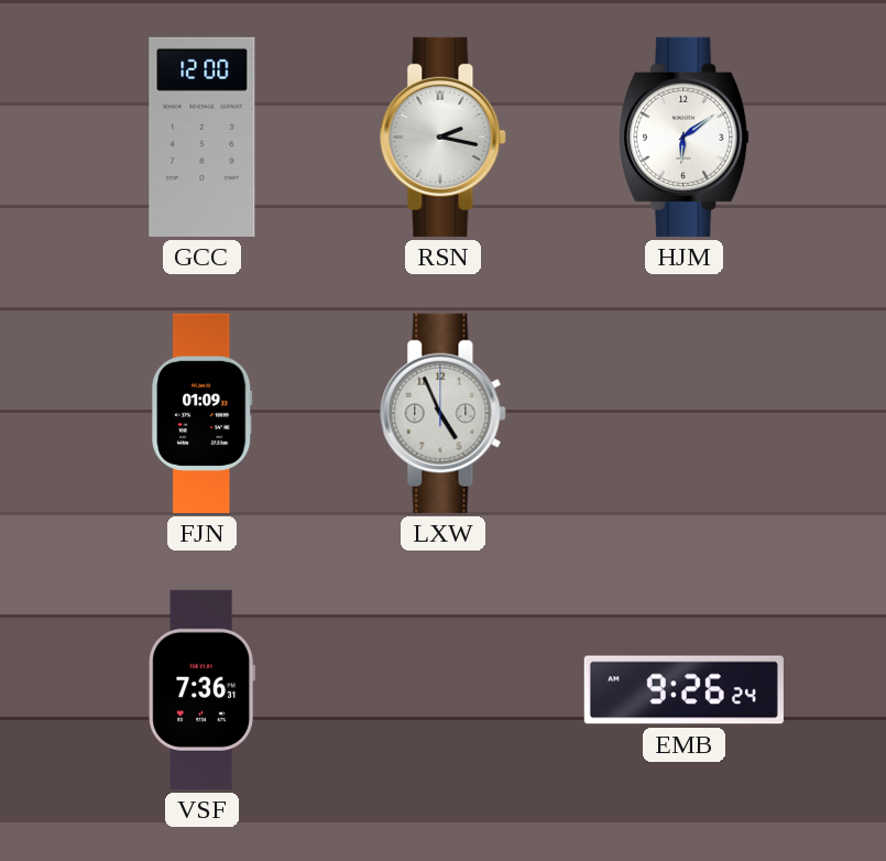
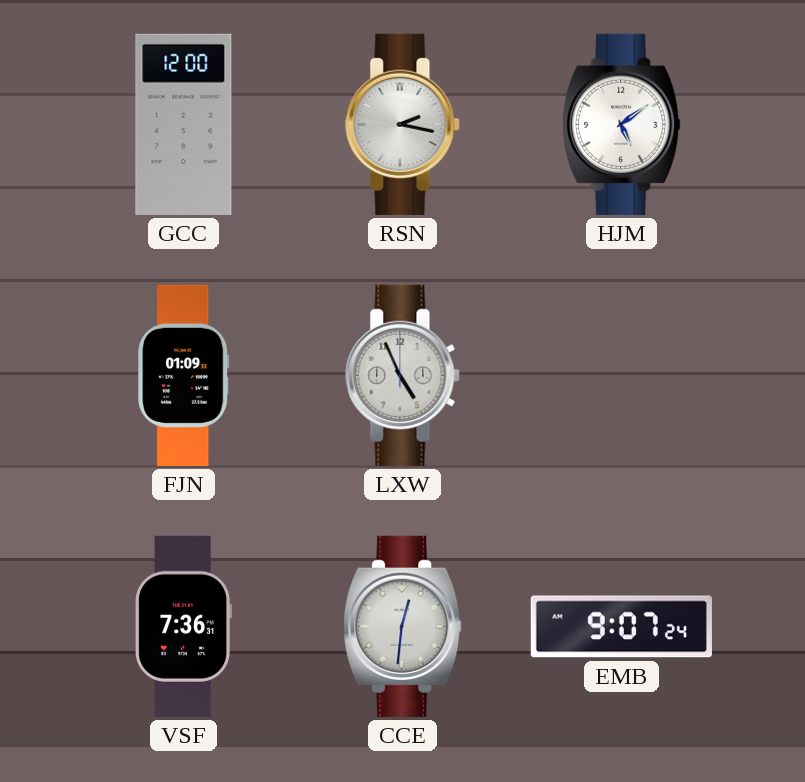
HJM: 6:09 -> 5:09
CCE: none -> 12:31
EMB: 9:26 -> 9:07
